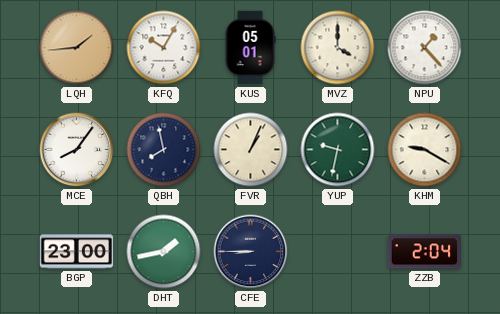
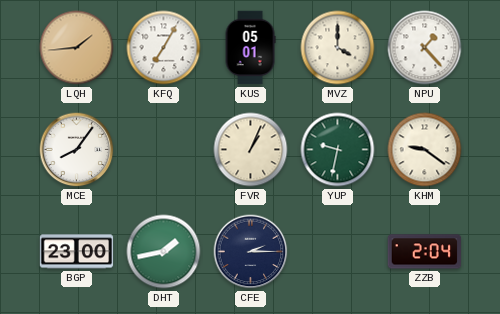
KFQ: 10:05 -> 7:05
QBH: 7:58 -> none
KHM: 9:20 -> 9:21
CFE: 8:45 -> 2:15
